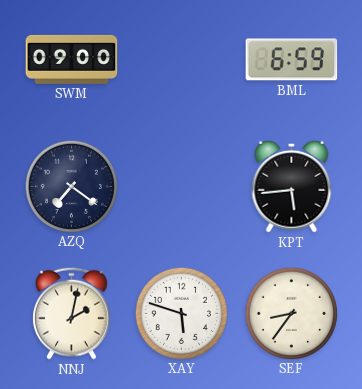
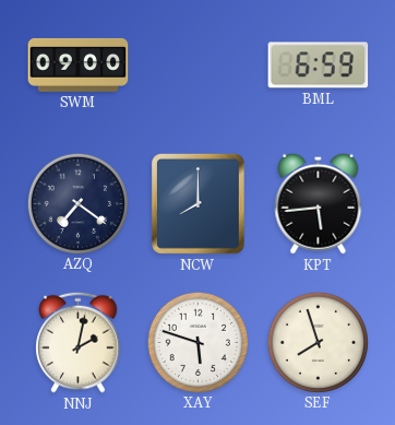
NCW: none -> 8:00
SEF: 8:36 -> 7:57
